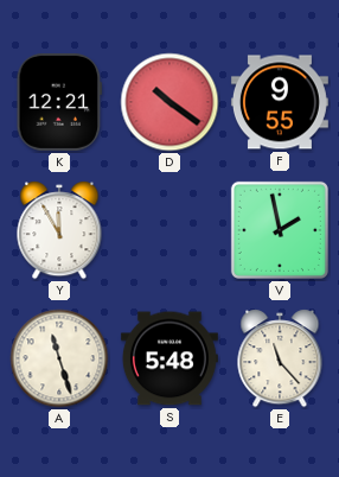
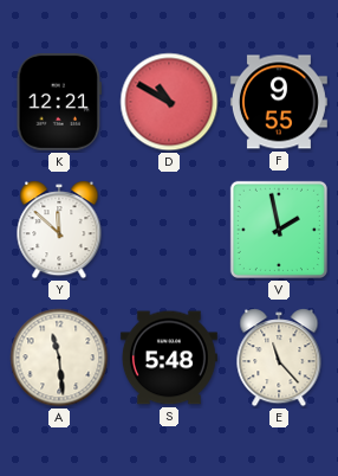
D: 10:21 -> 10:50
Y: 11:55 -> 11:52
A: 11:27 -> 11:29
